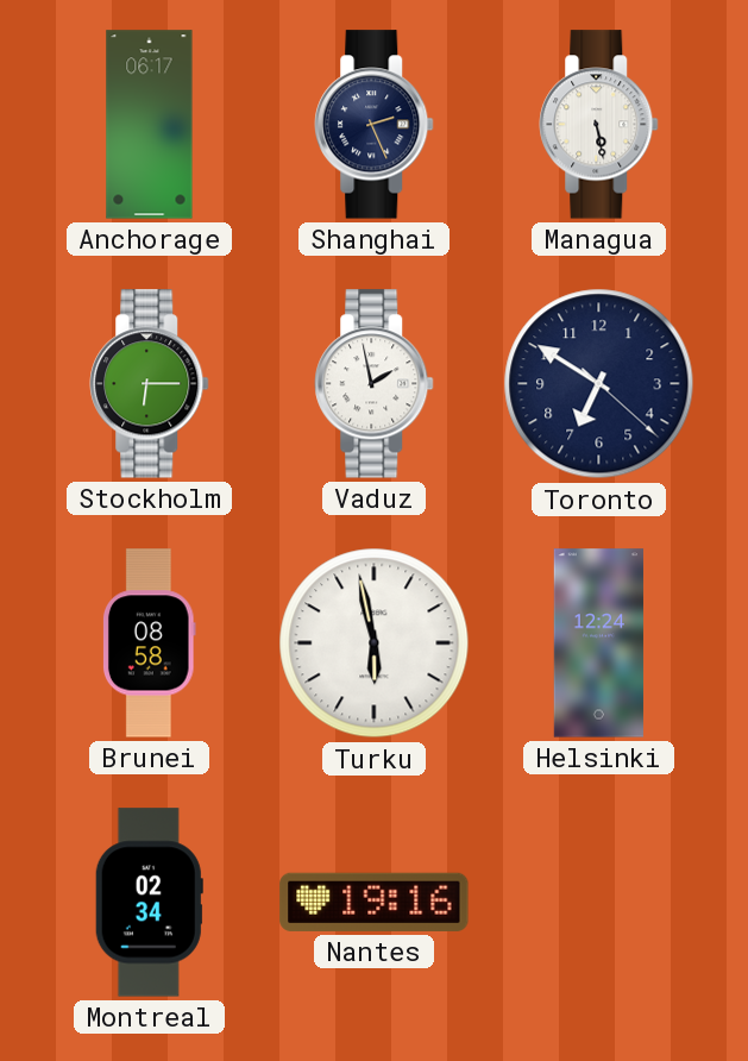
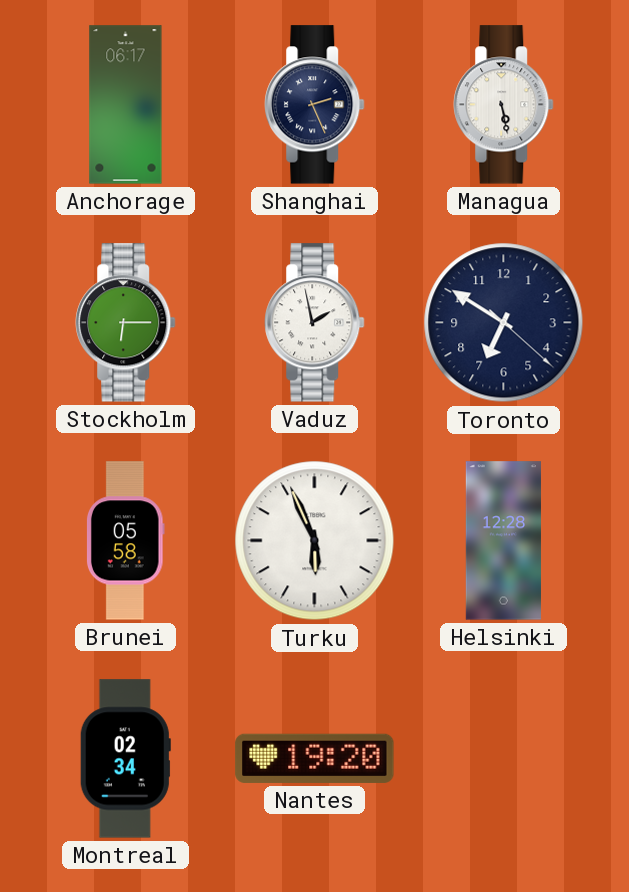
Brunei: 08:58 -> 05:58
Turku: 5:58 -> 5:56
Helsinki: 12:24 -> 12:28
Nantes: 19:16 -> 19:20
